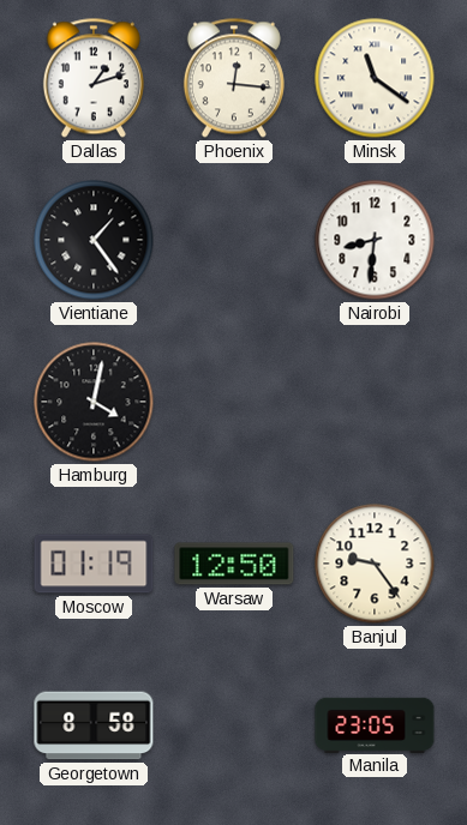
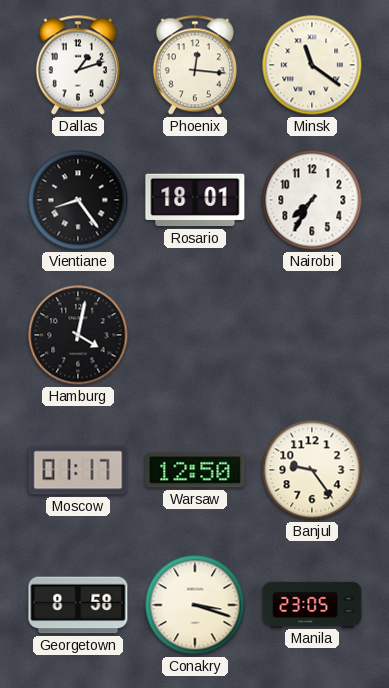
Vientiane: 1:24 -> 8:24
Rosario: none -> 18:01
Nairobi: 8:31 -> 7:35
Moscow: 01:19 -> 01:17
Conakry: none -> 3:18
